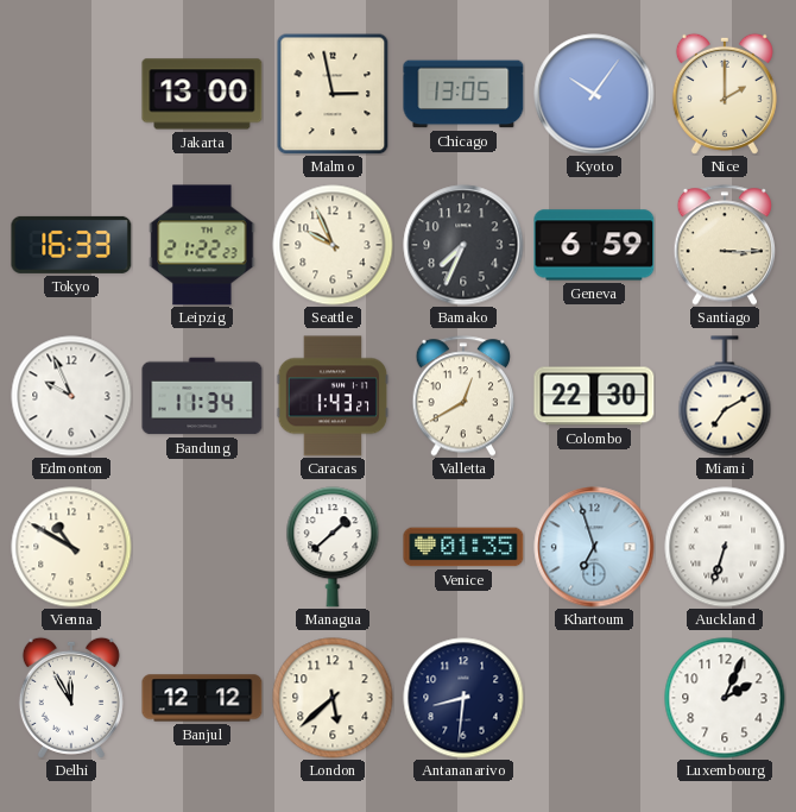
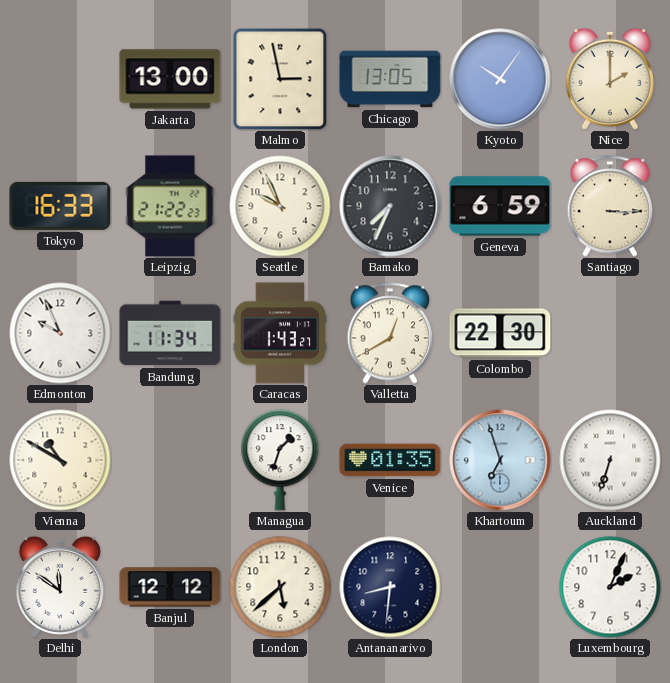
Miami: 7:10 -> none
Managua: 1:38 -> 1:33
Delhi: 11:55 -> 11:51
